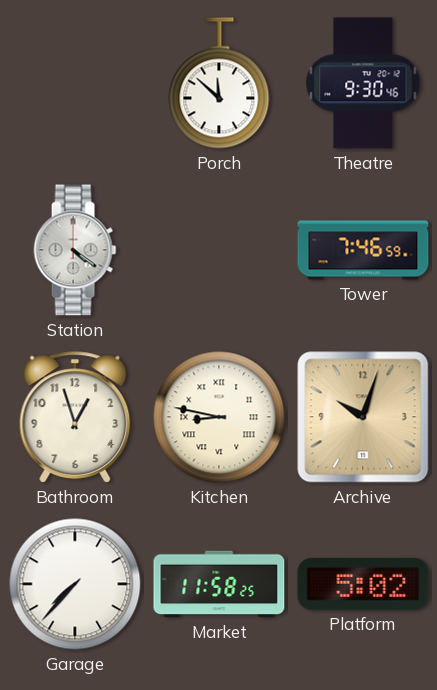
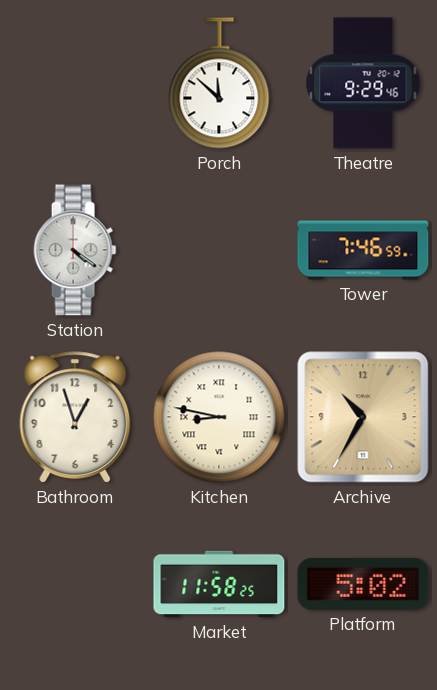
Theatre: 9:30 -> 9:29
Archive: 10:03 -> 10:35
Garage: 7:37 -> none
